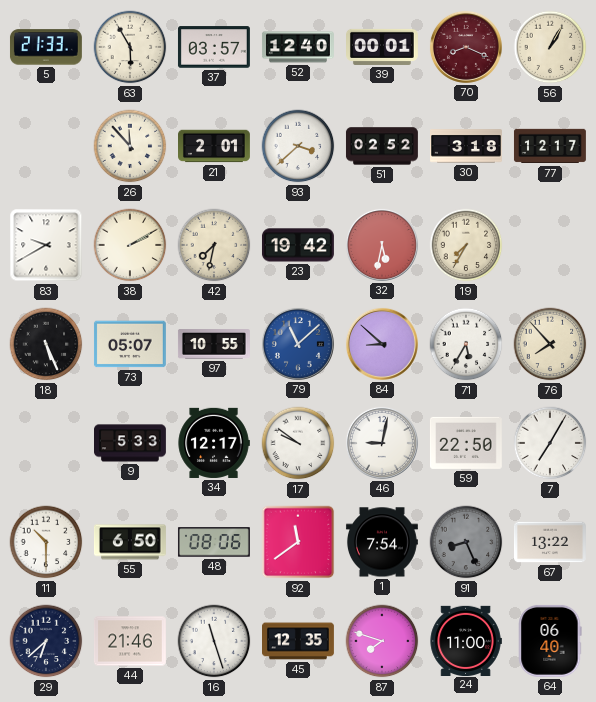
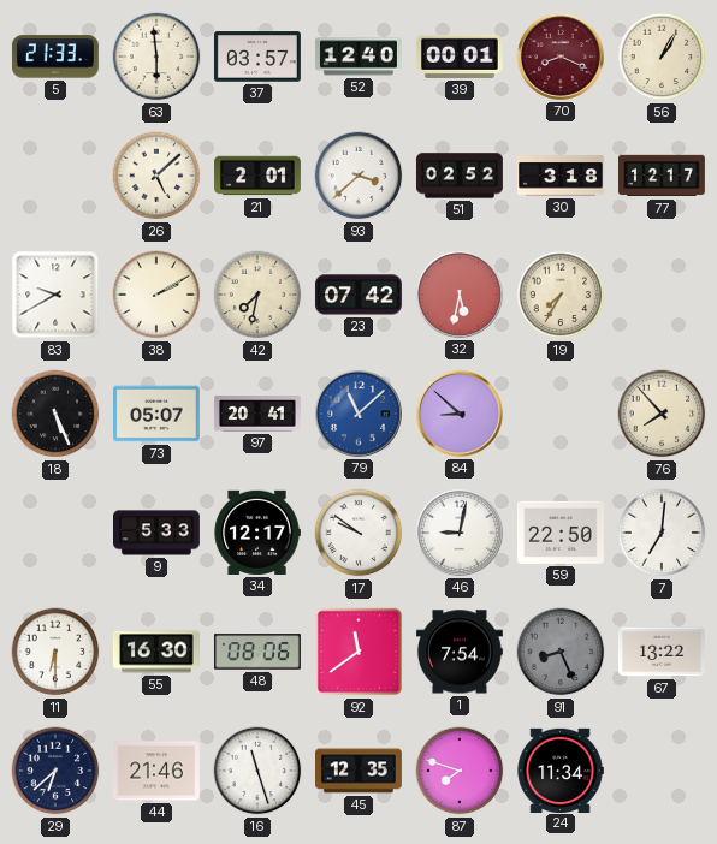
63: 5:55 -> 5:59
26: 11:53 -> 5:08
23: 19:42 -> 07:42
97: 10:55 -> 20:41
71: 5:35 -> none
7: 7:05 -> 7:01
11: 10:30 -> 6:30
55: 6:50 -> 16:30
24: 11:00 -> 11:34
64: 06:40 -> none
